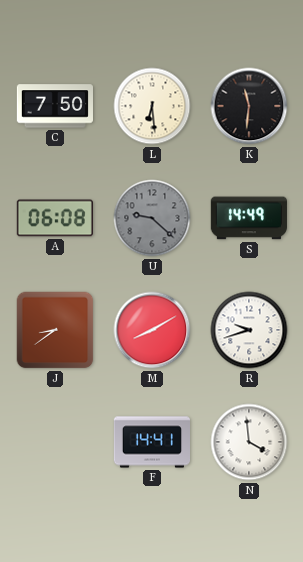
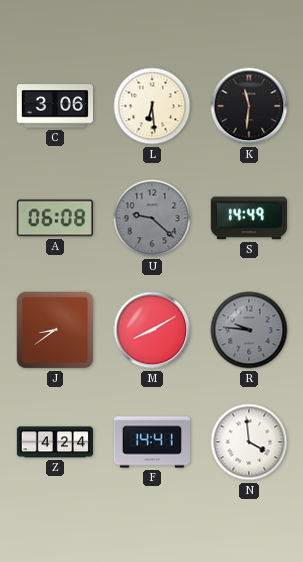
C: 7:50 -> 3:06
R: 9:42 -> 9:46
R dial: white -> grey
Z: none -> 4:24
